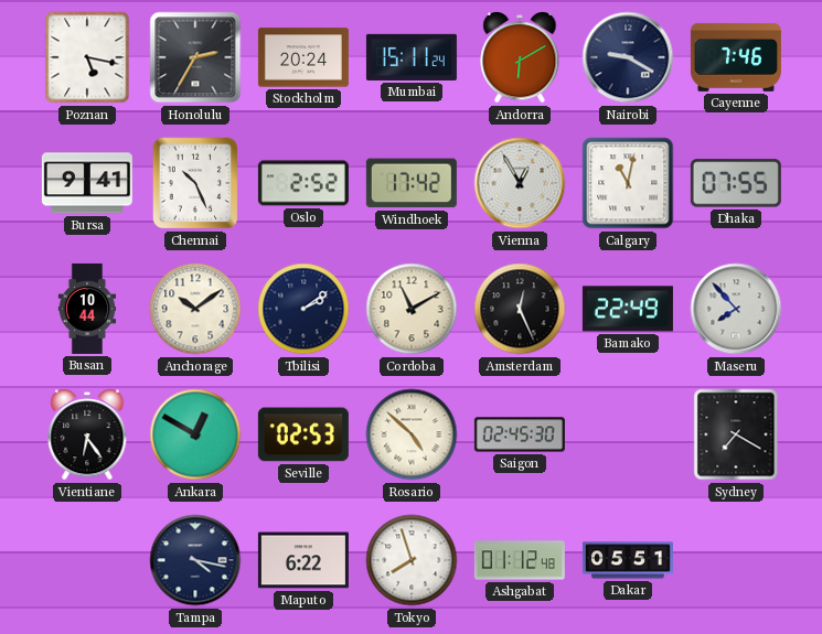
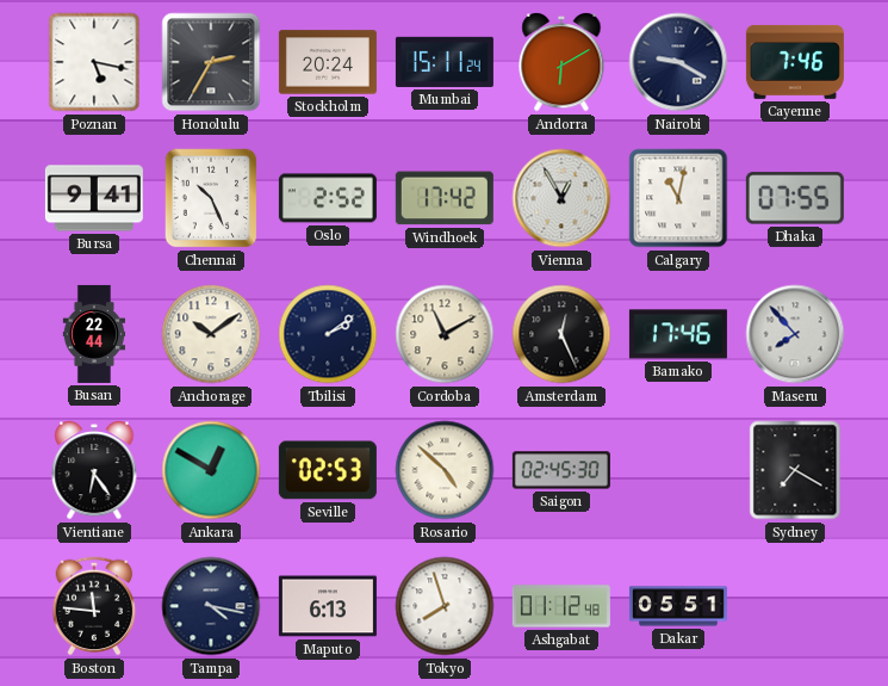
Busan: 10:44 -> 22:44
Bamako: 22:49 -> 17:46
Boston: none -> 11:46
Maputo: 6:22 -> 6:13
